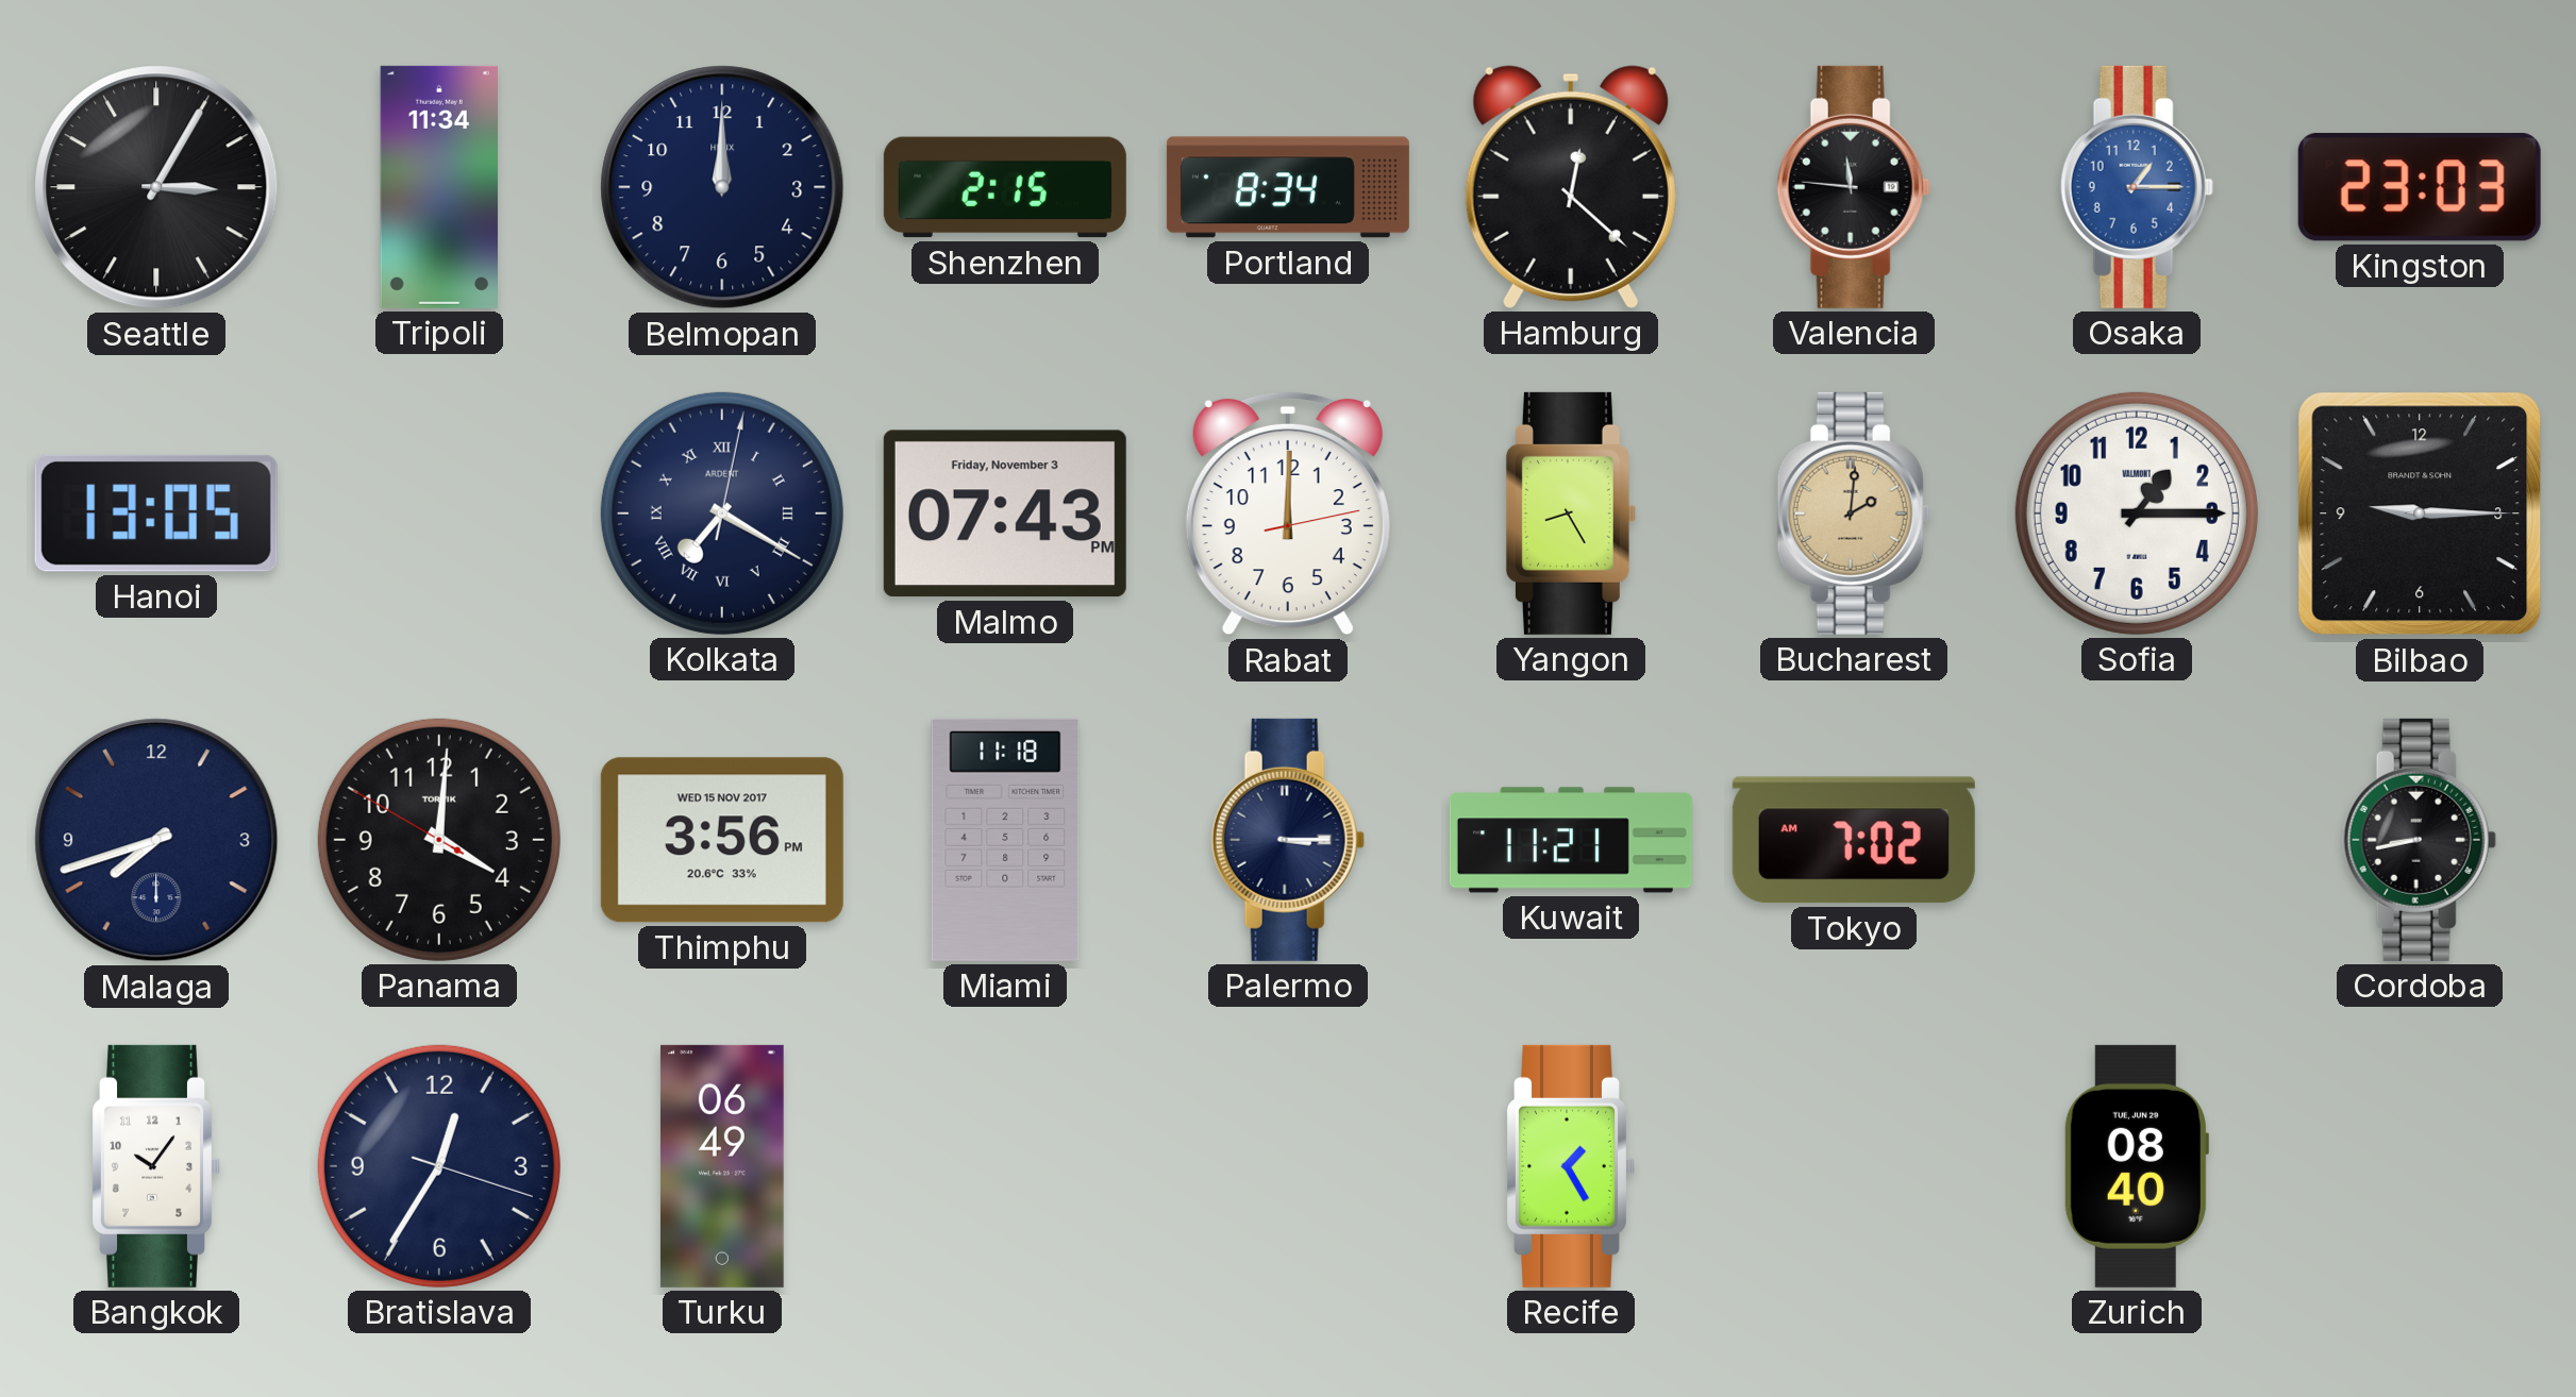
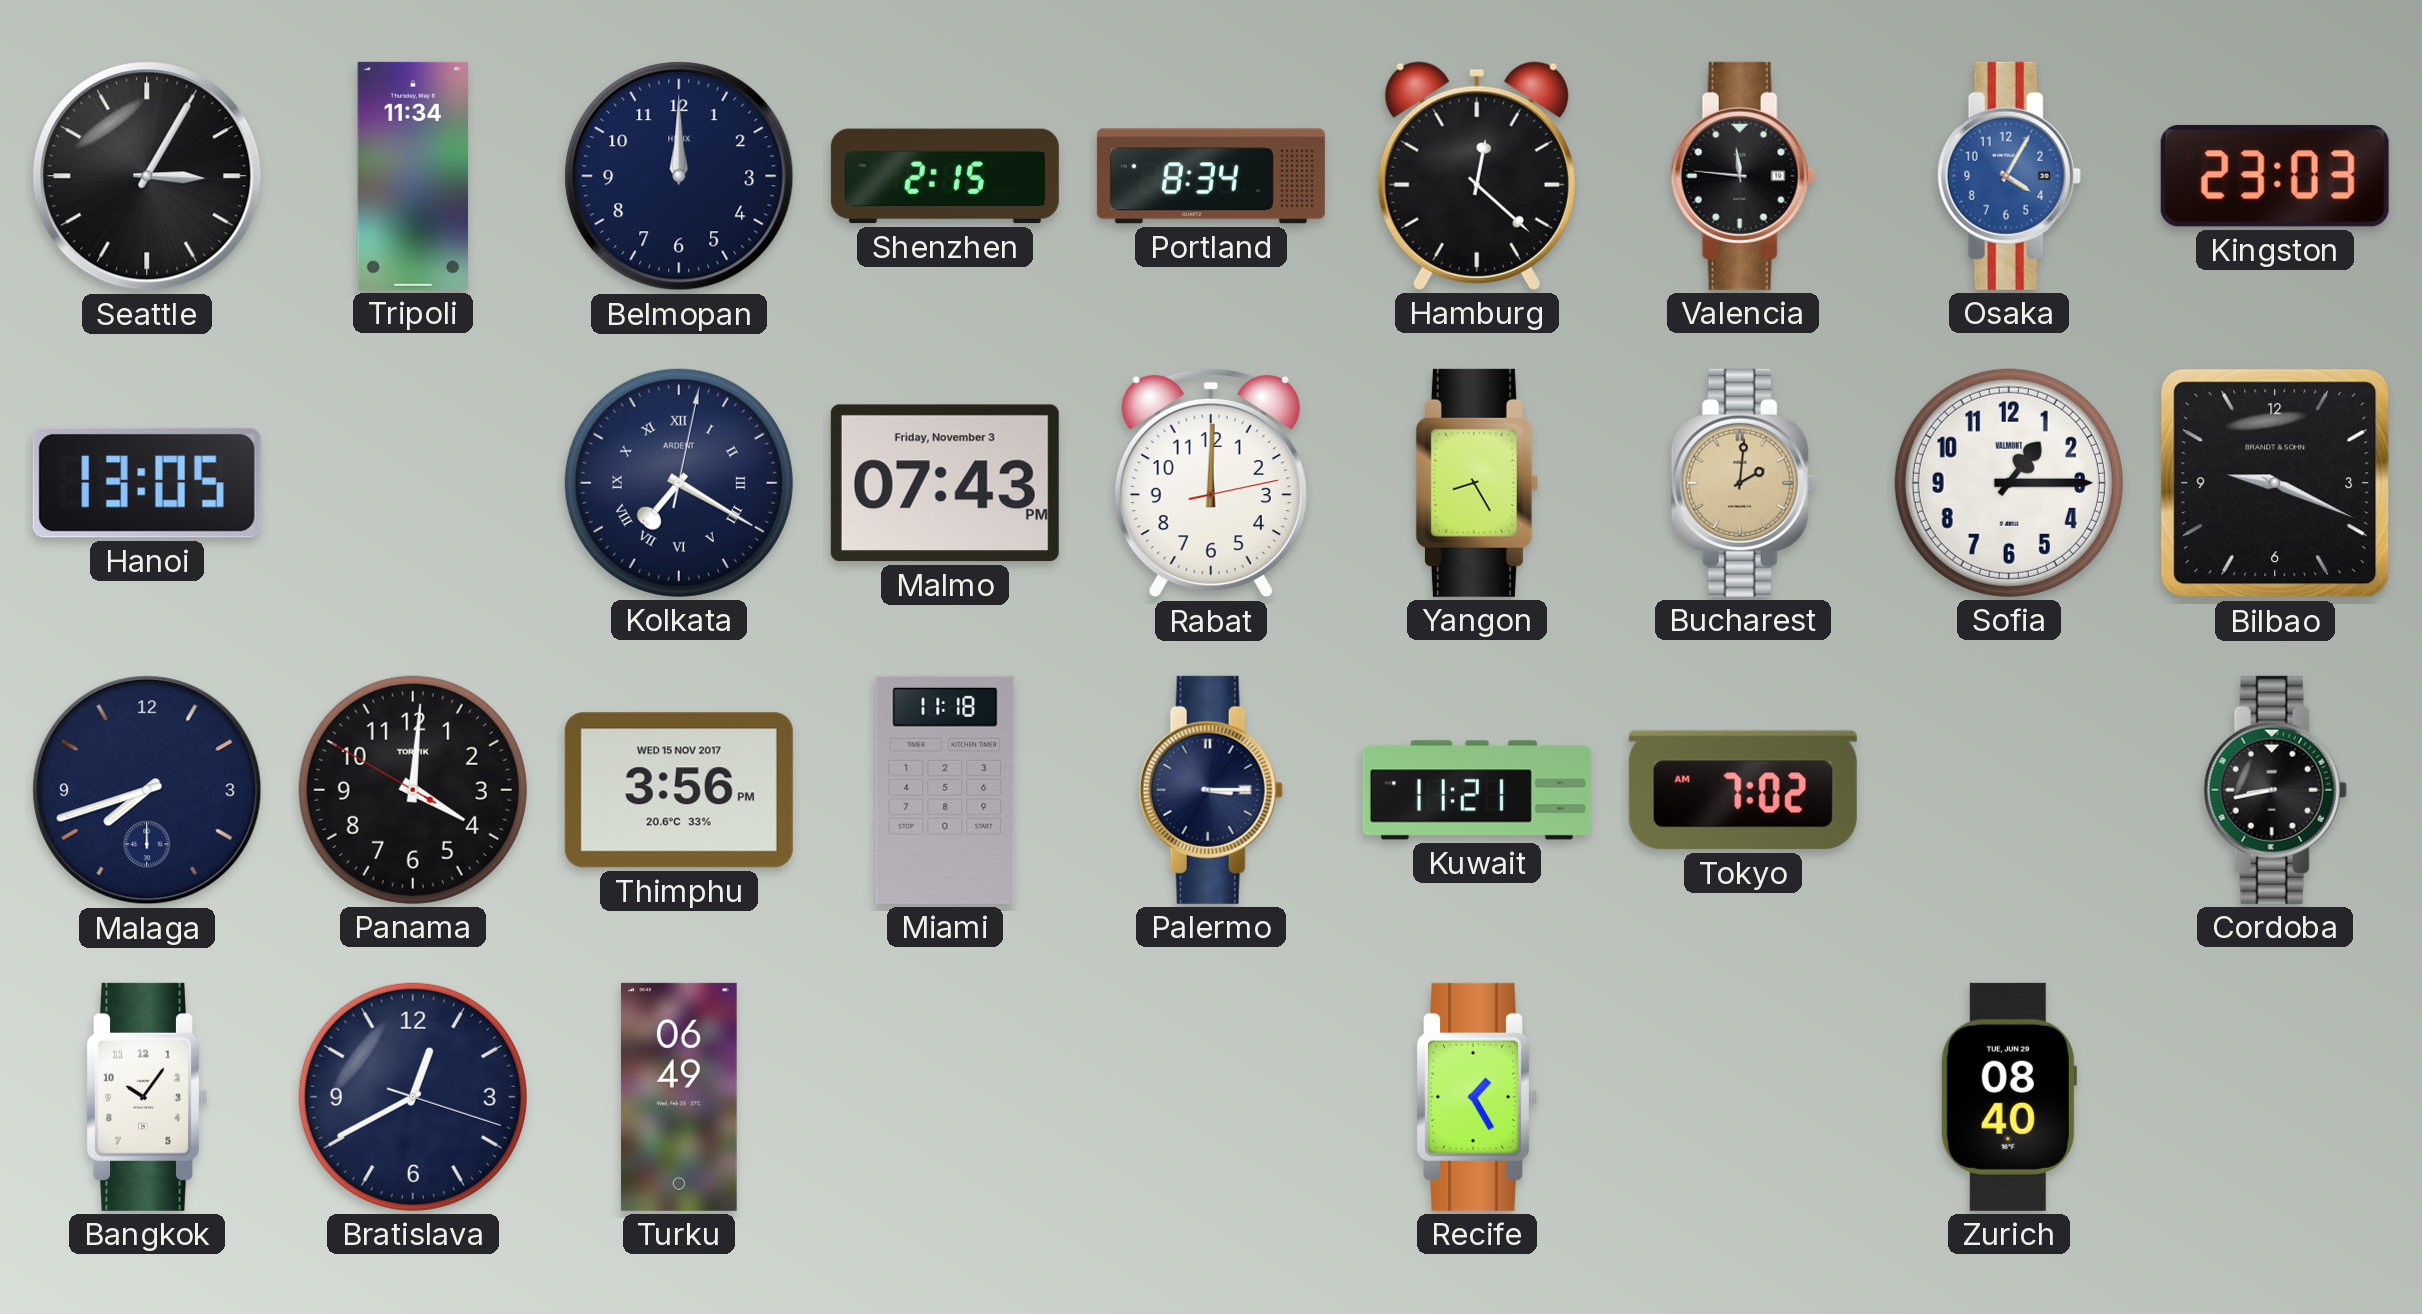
Osaka: 1:15 -> 4:05
Bilbao: 9:15 -> 9:19
Bratislava: 12:35 -> 12:40
